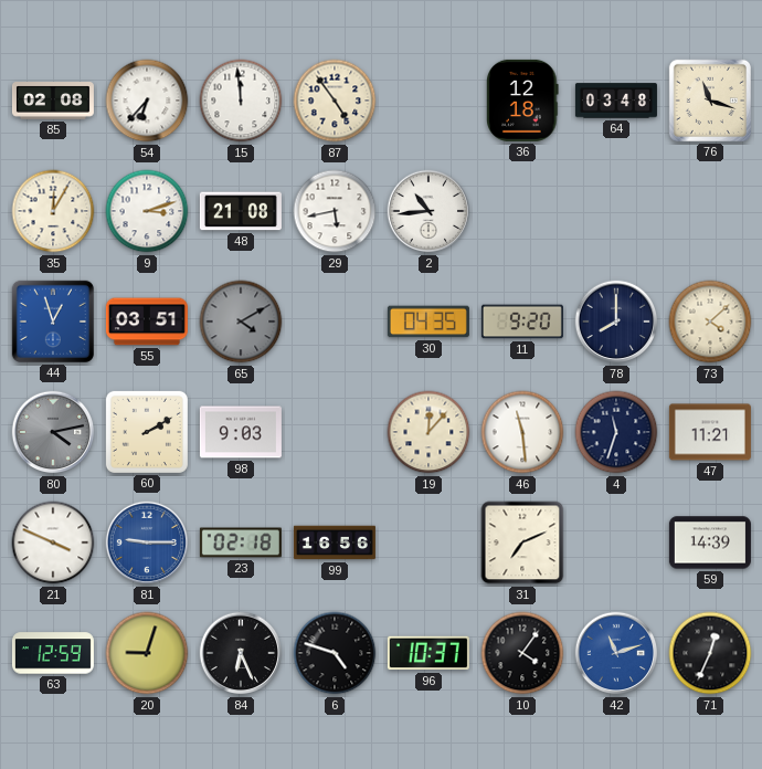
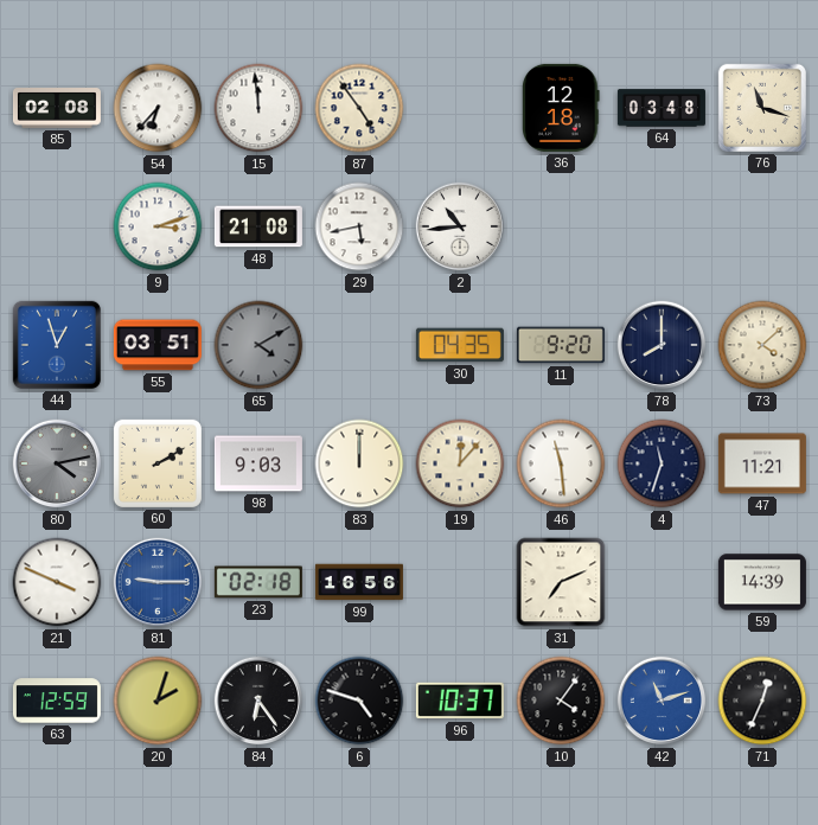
35: 12:05 -> none
83: none -> 12:00
20: 9:03 -> 2:03
84: 6:26 -> 6:24
